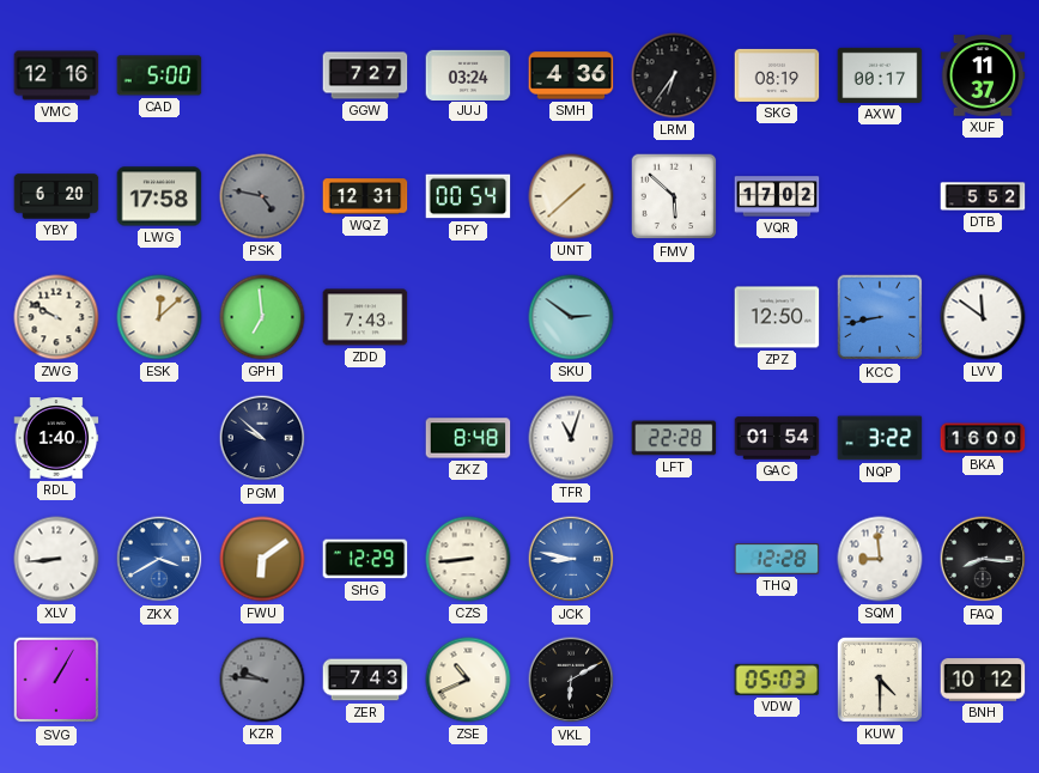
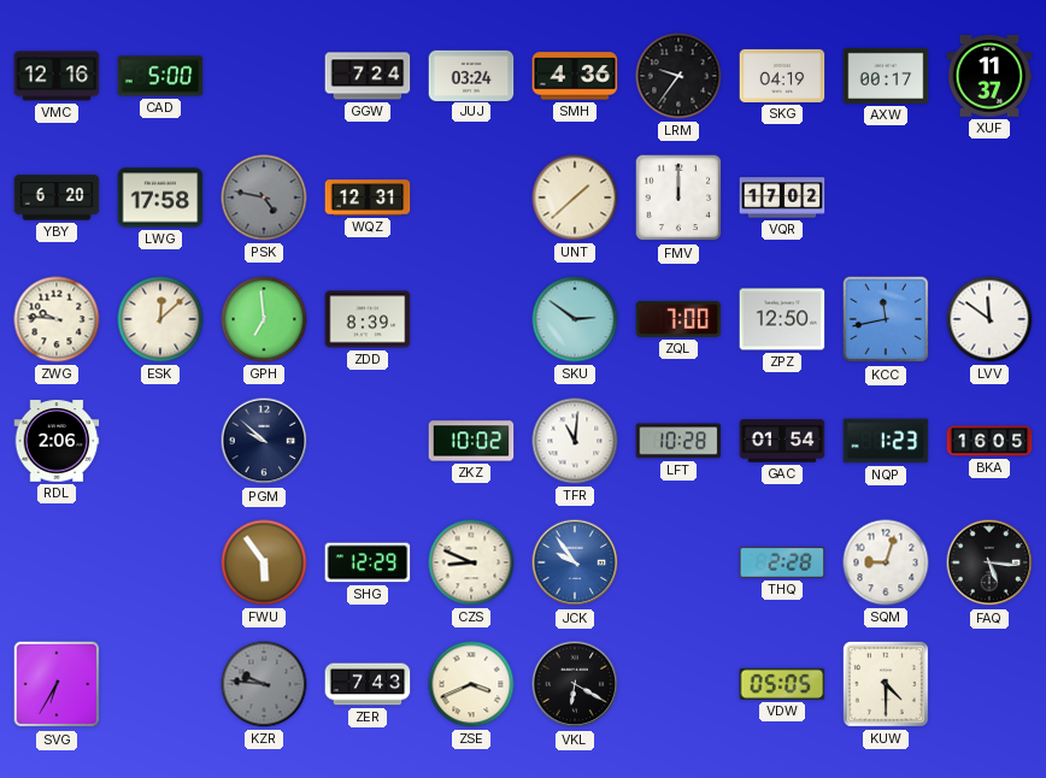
GGW: 7:27 -> 7:24
LRM: 6:36 -> 9:36
SKG: 08:19 -> 04:19
PFY: 00:54 -> none
FMV: 5:52 -> 12:00
DTB: 5:52 -> none
ZWG: 9:50 -> 9:46
ZDD: 7:43 -> 8:39
ZQL: none -> 7:00
KCC: 8:43 -> 11:43
RDL: 1:40 -> 2:06
ZKZ: 8:48 -> 10:02
TFR: 11:03 -> 11:01
LFT: 22:28 -> 10:28
NQP: 3:22 -> 1:23
BKA: 16:00 -> 16:05
XLV: 8:44 -> none
ZKX: 3:40 -> none
FWU: 6:09 -> 5:54
CZS: 8:44 -> 8:49
JCK: 8:47 -> 9:54
THQ: 12:28 -> 2:28
SQM: 8:59 -> 9:03
FAQ: 8:16 -> 5:16
SVG: 1:05 -> 6:35
ZSE: 10:41 -> 3:41
VKL: 6:10 -> 6:20
VDW: 05:03 -> 05:05
BNH: 10:12 -> none
